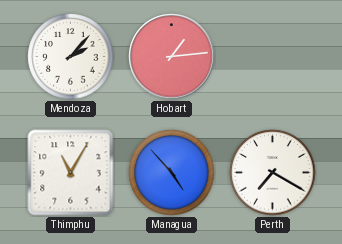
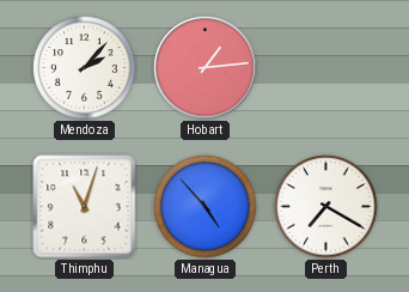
Thimphu: 11:05 -> 11:03
